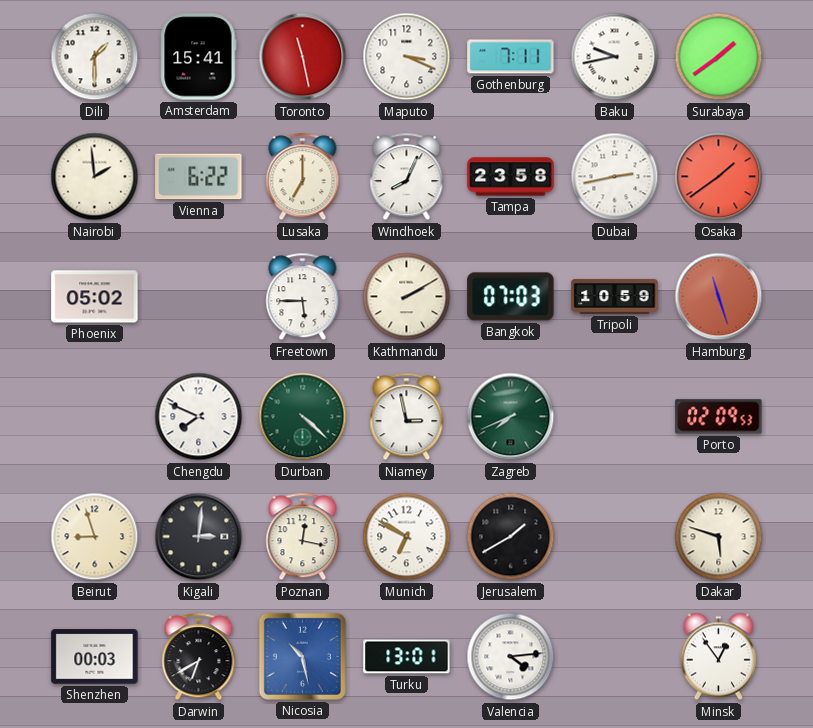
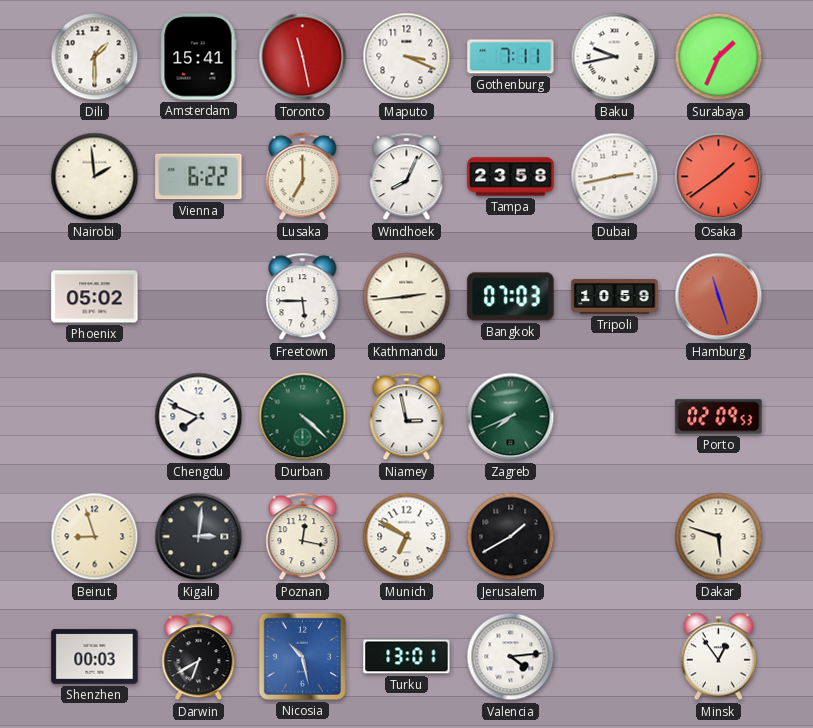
Surabaya: 1:39 -> 1:34
Kathmandu: 2:10 -> 2:44
